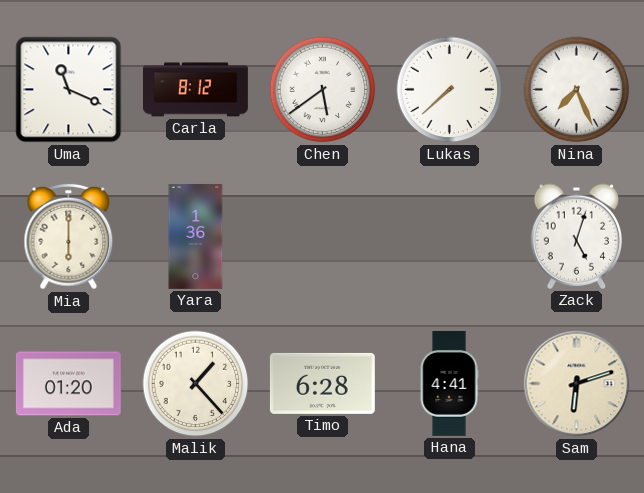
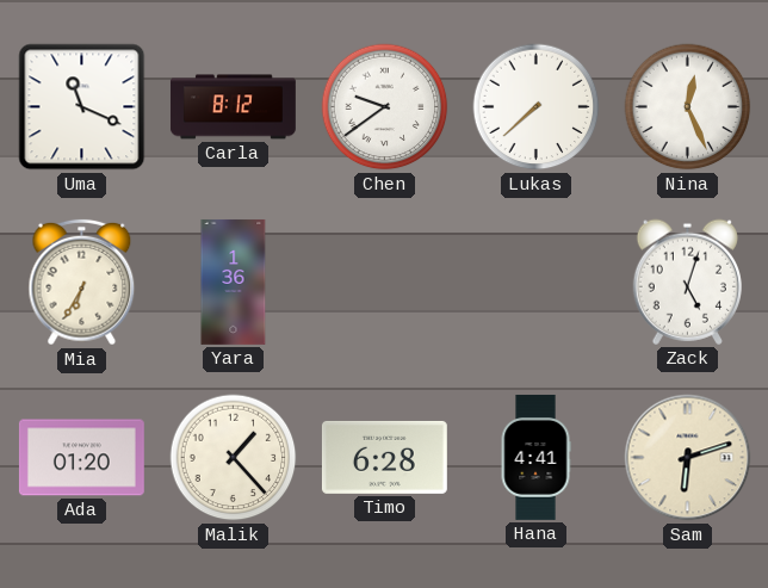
Chen: 5:39 -> 9:39
Nina: 7:26 -> 12:26
Mia: 6:00 -> 6:35
